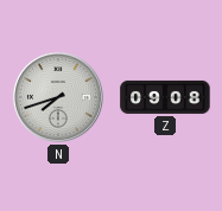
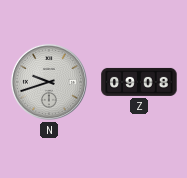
N: 7:42 -> 9:42
